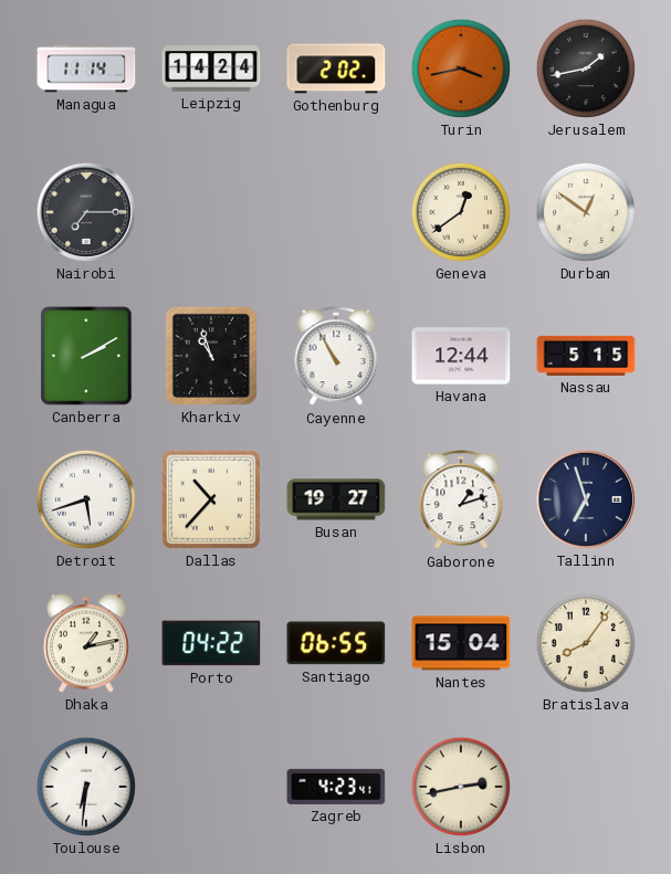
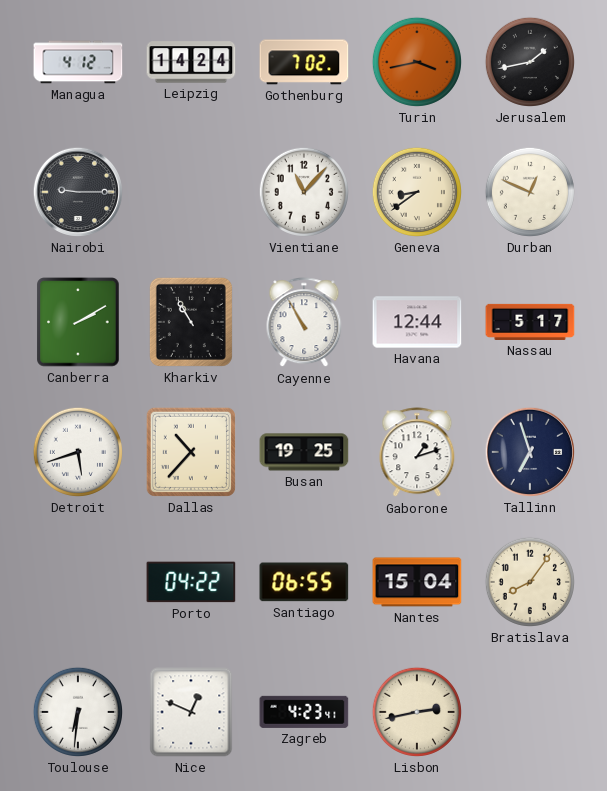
Managua: 11:14 -> 4:12
Gothenburg: 2:02 -> 7:02
Nairobi: 7:15 -> 9:15
Vientiane: none -> 11:07
Geneva: 12:39 -> 8:39
Durban: 12:51 -> 12:49
Kharkiv: 10:57 -> 10:55
Nassau: 5:15 -> 5:17
Busan: 19:27 -> 19:25
Dhaka: 1:13 -> none
Nice: none -> 12:49
